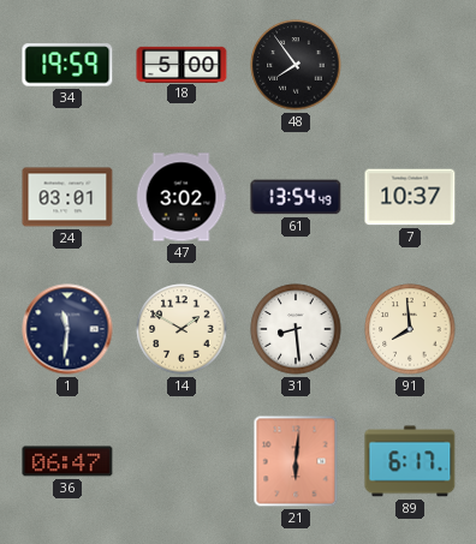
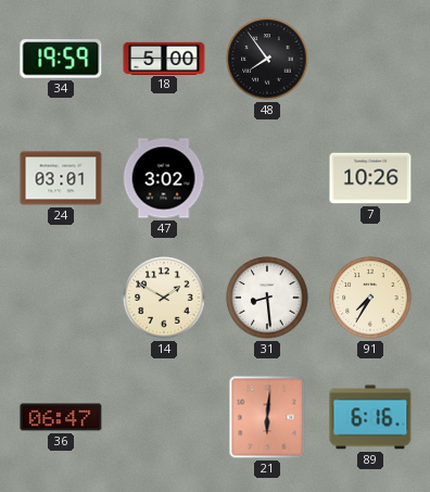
61: 13:54 -> none
7: 10:37 -> 10:26
1: 11:31 -> none
91: 7:59 -> 7:35
89: 6:17 -> 6:16
